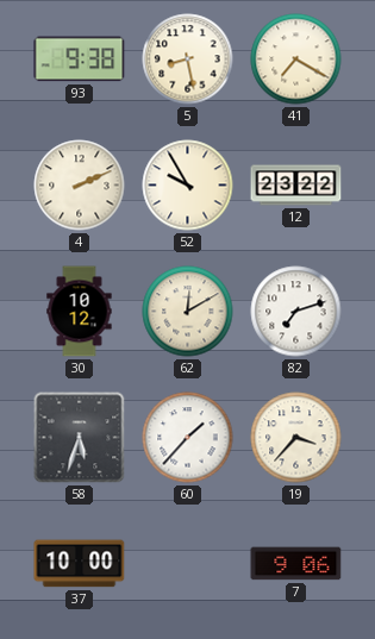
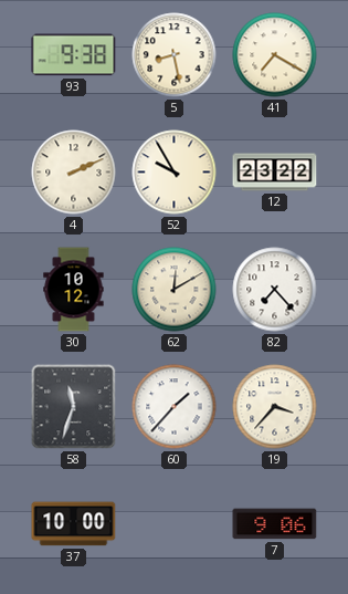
82: 7:12 -> 7:23
58: 5:33 -> 11:33
